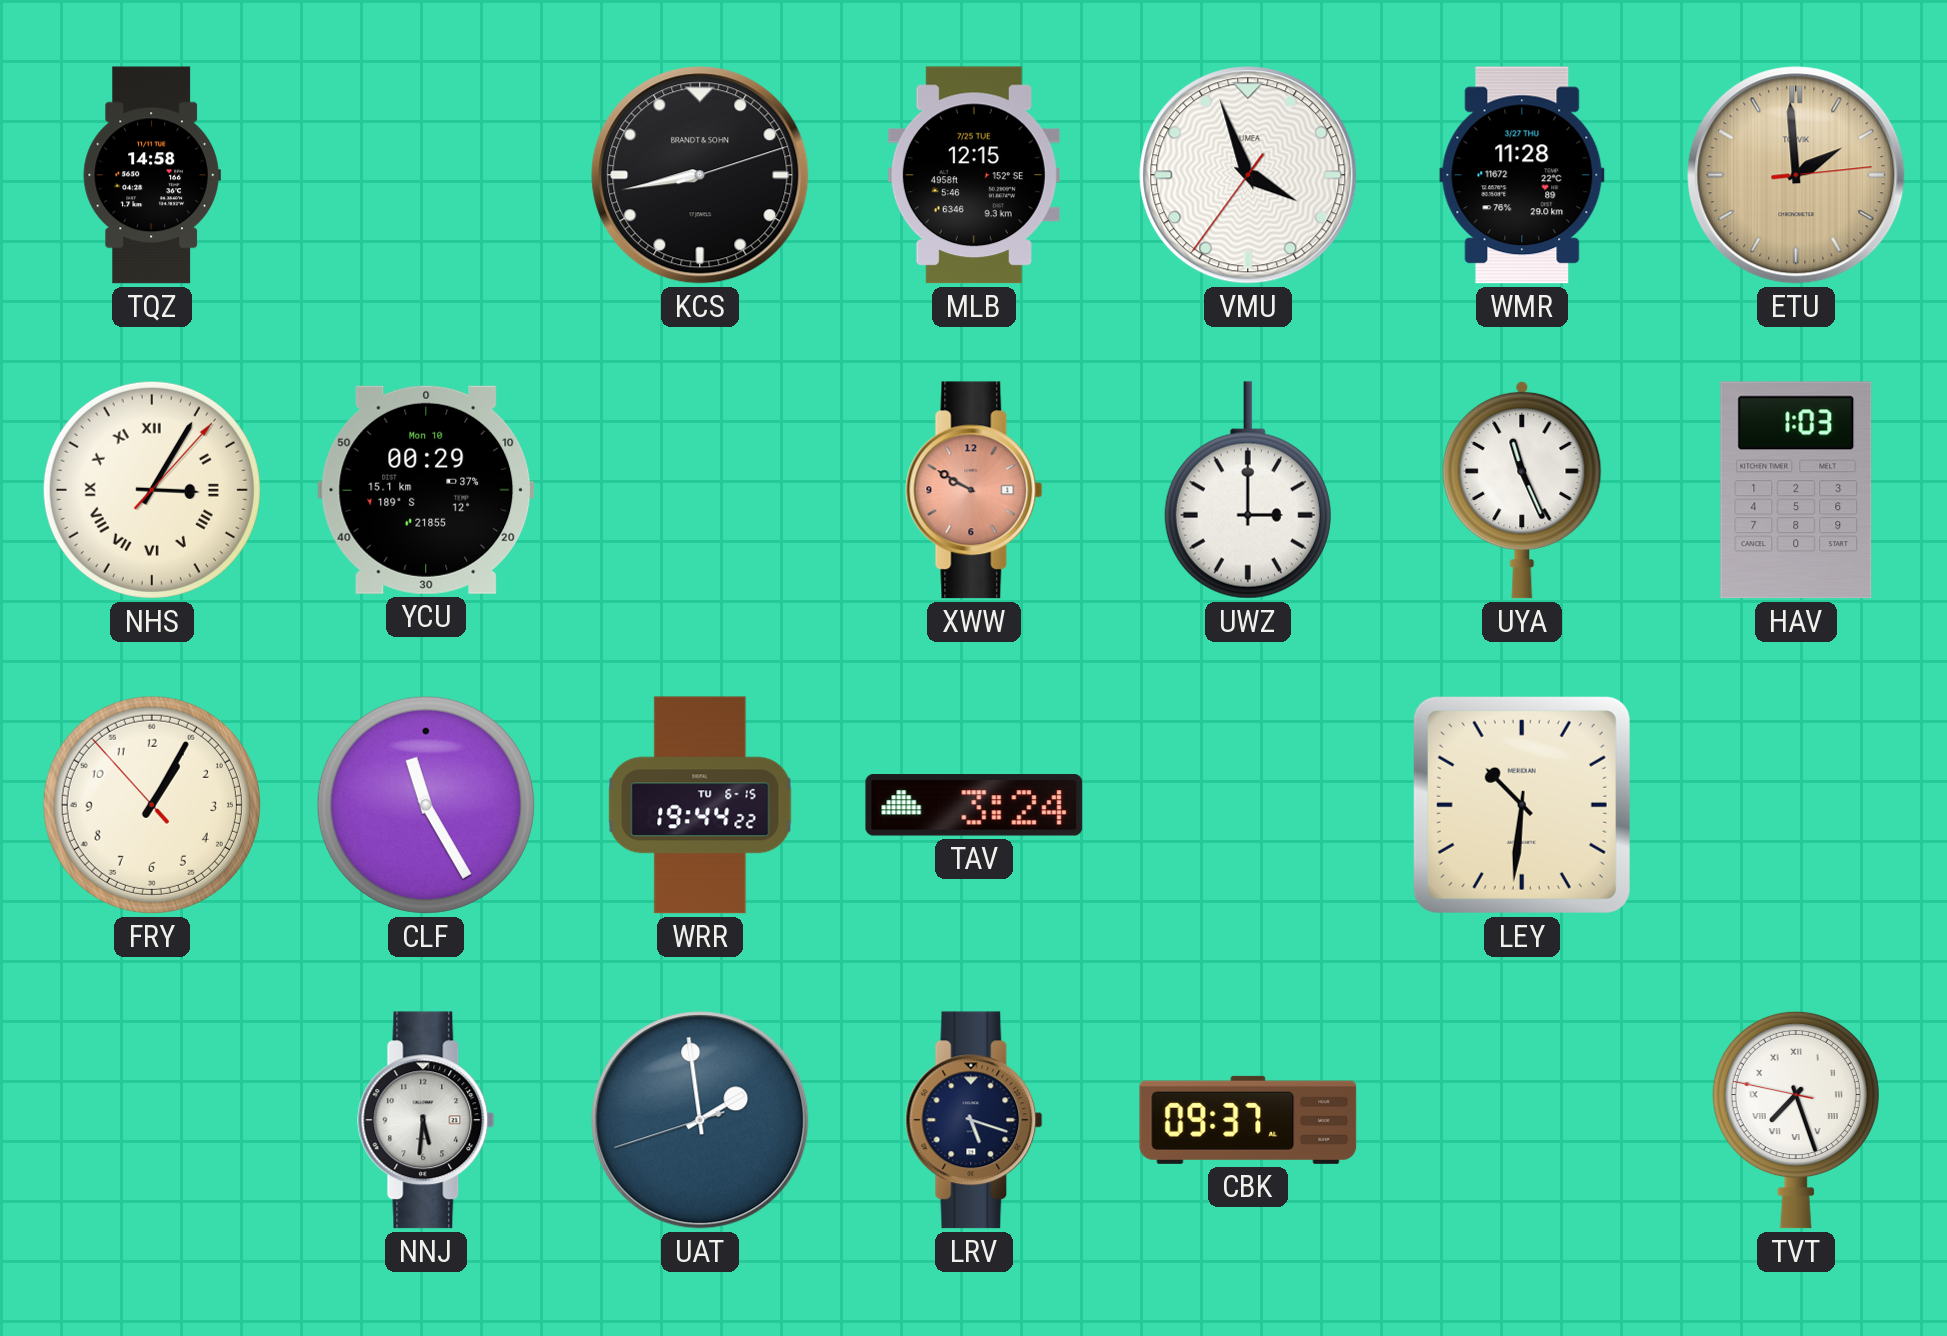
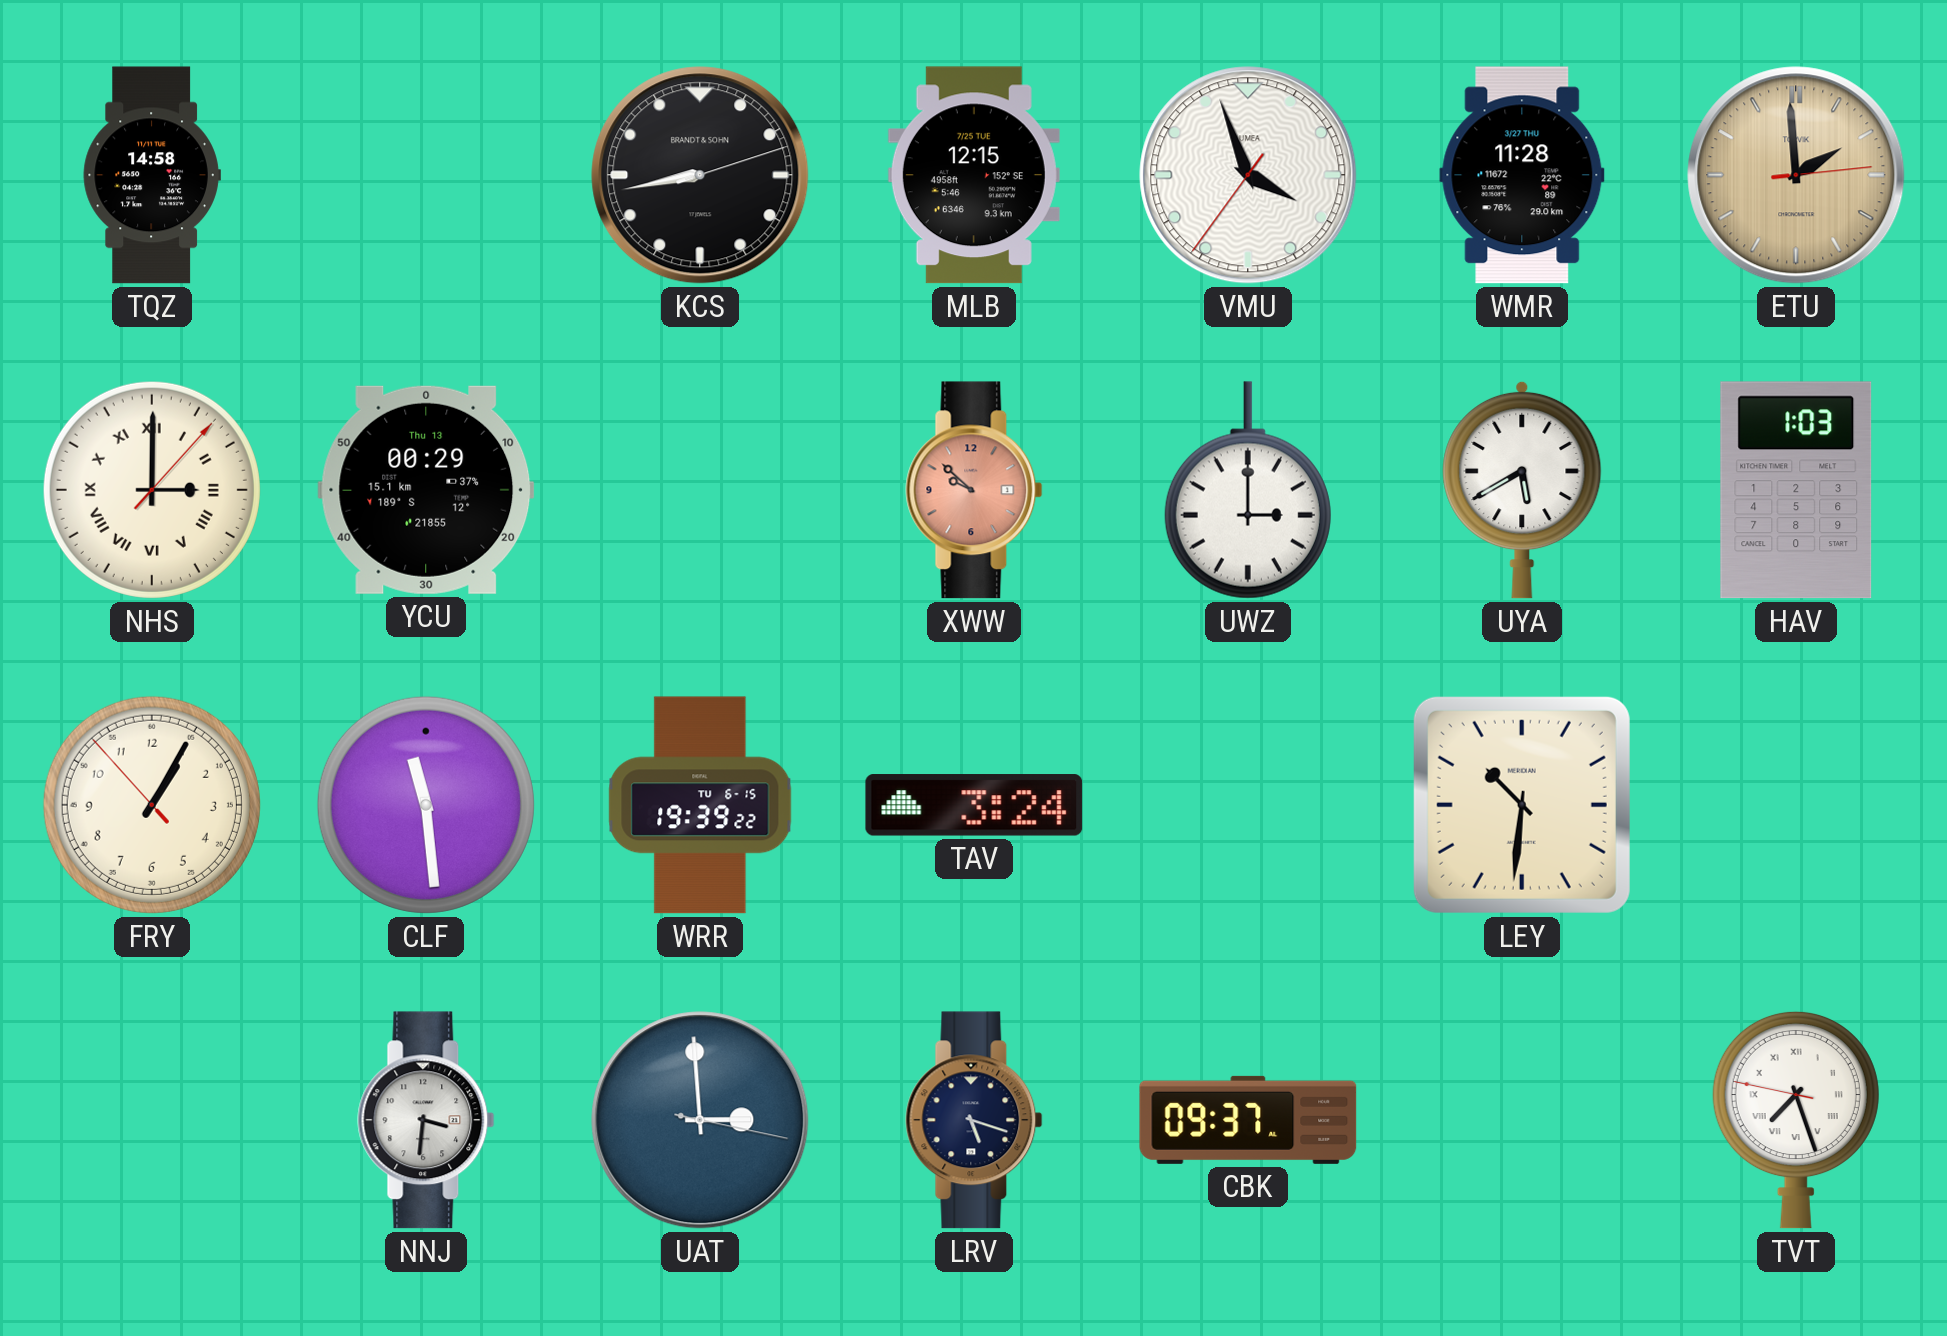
NHS: 3:05 -> 3:00
YCU date: Mon 10 -> Thu 13
XWW: 9:50 -> 9:52
UYA: 11:26 -> 5:40
CLF: 11:25 -> 11:29
WRR: 19:44 -> 19:39
NNJ: 5:31 -> 3:31
UAT: 1:58 -> 2:59
